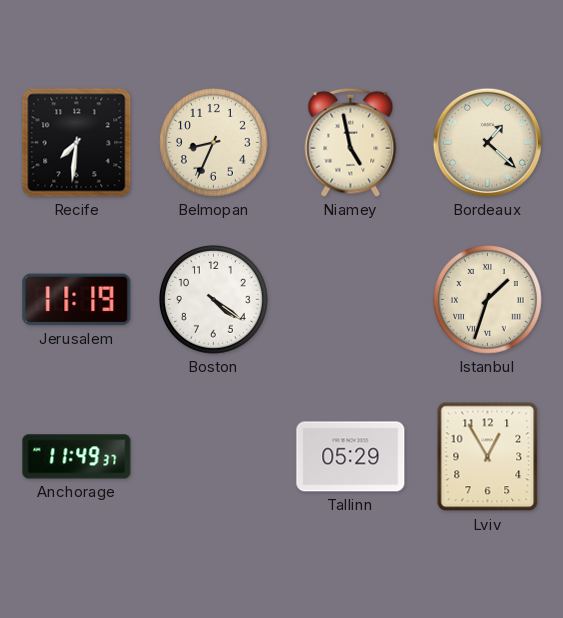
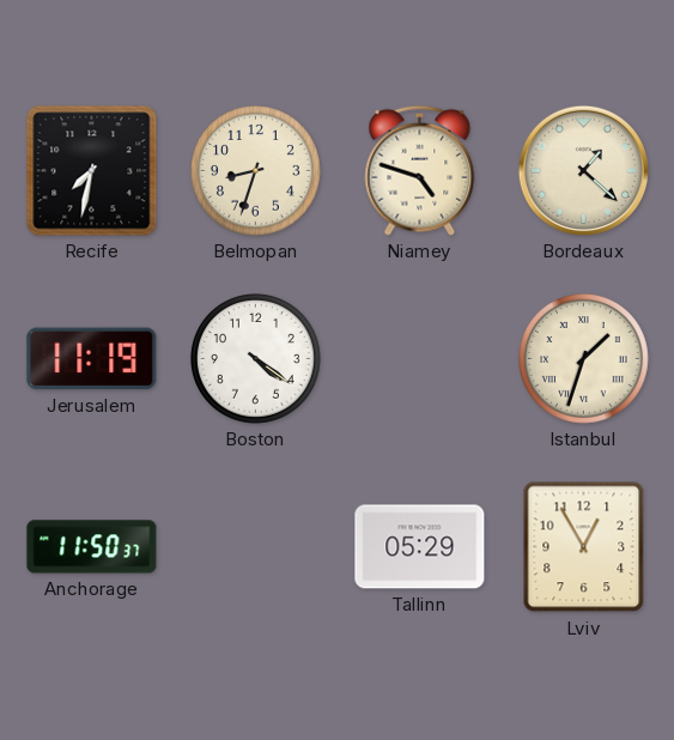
Recife: 7:31 -> 7:32
Belmopan: 8:34 -> 8:33
Niamey: 4:58 -> 4:48
Anchorage: 11:49 -> 11:50
